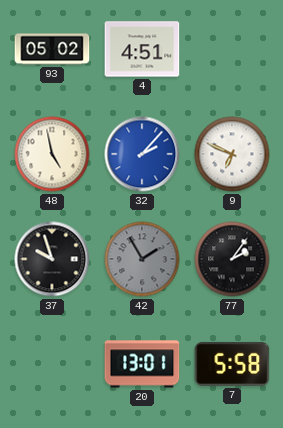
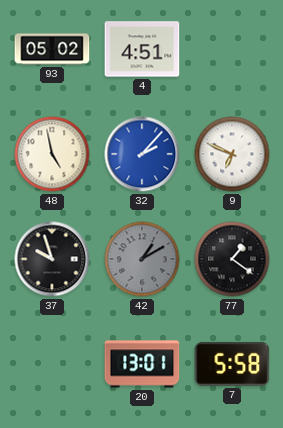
42: 1:55 -> 1:10
77: 2:06 -> 1:21
